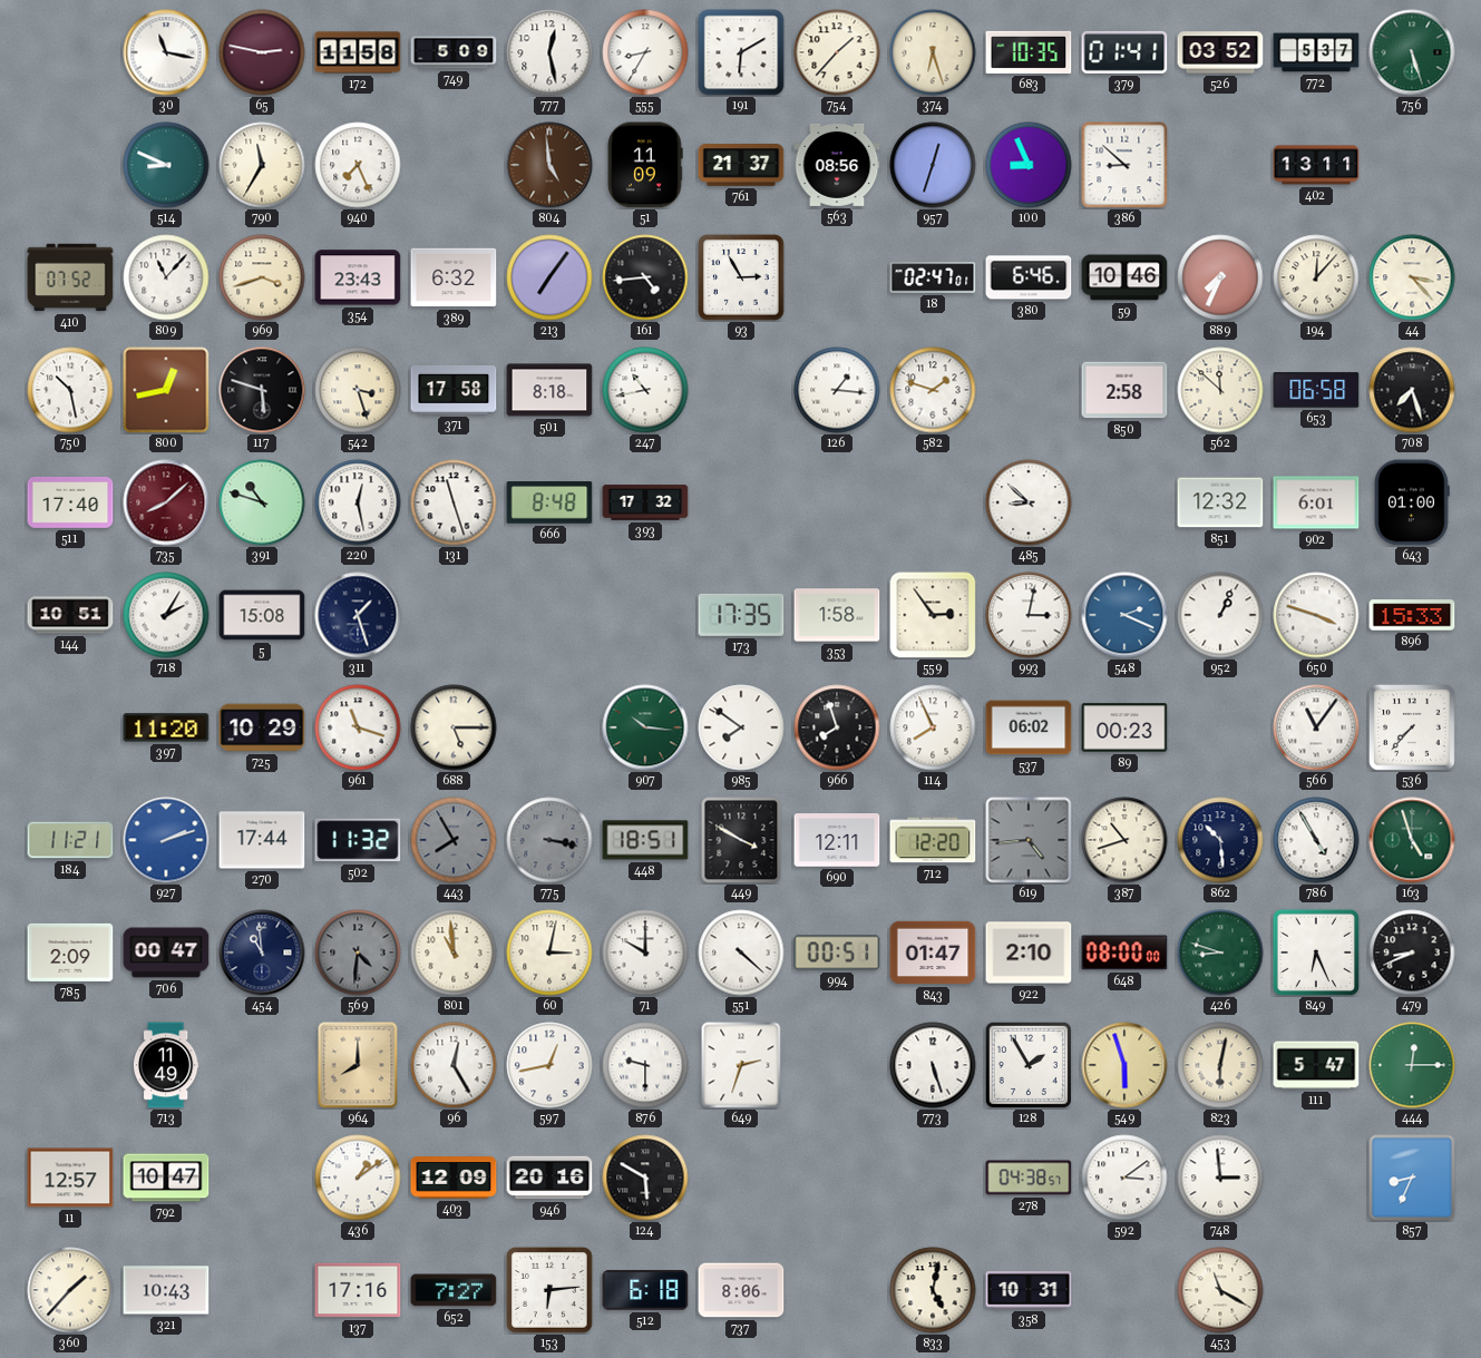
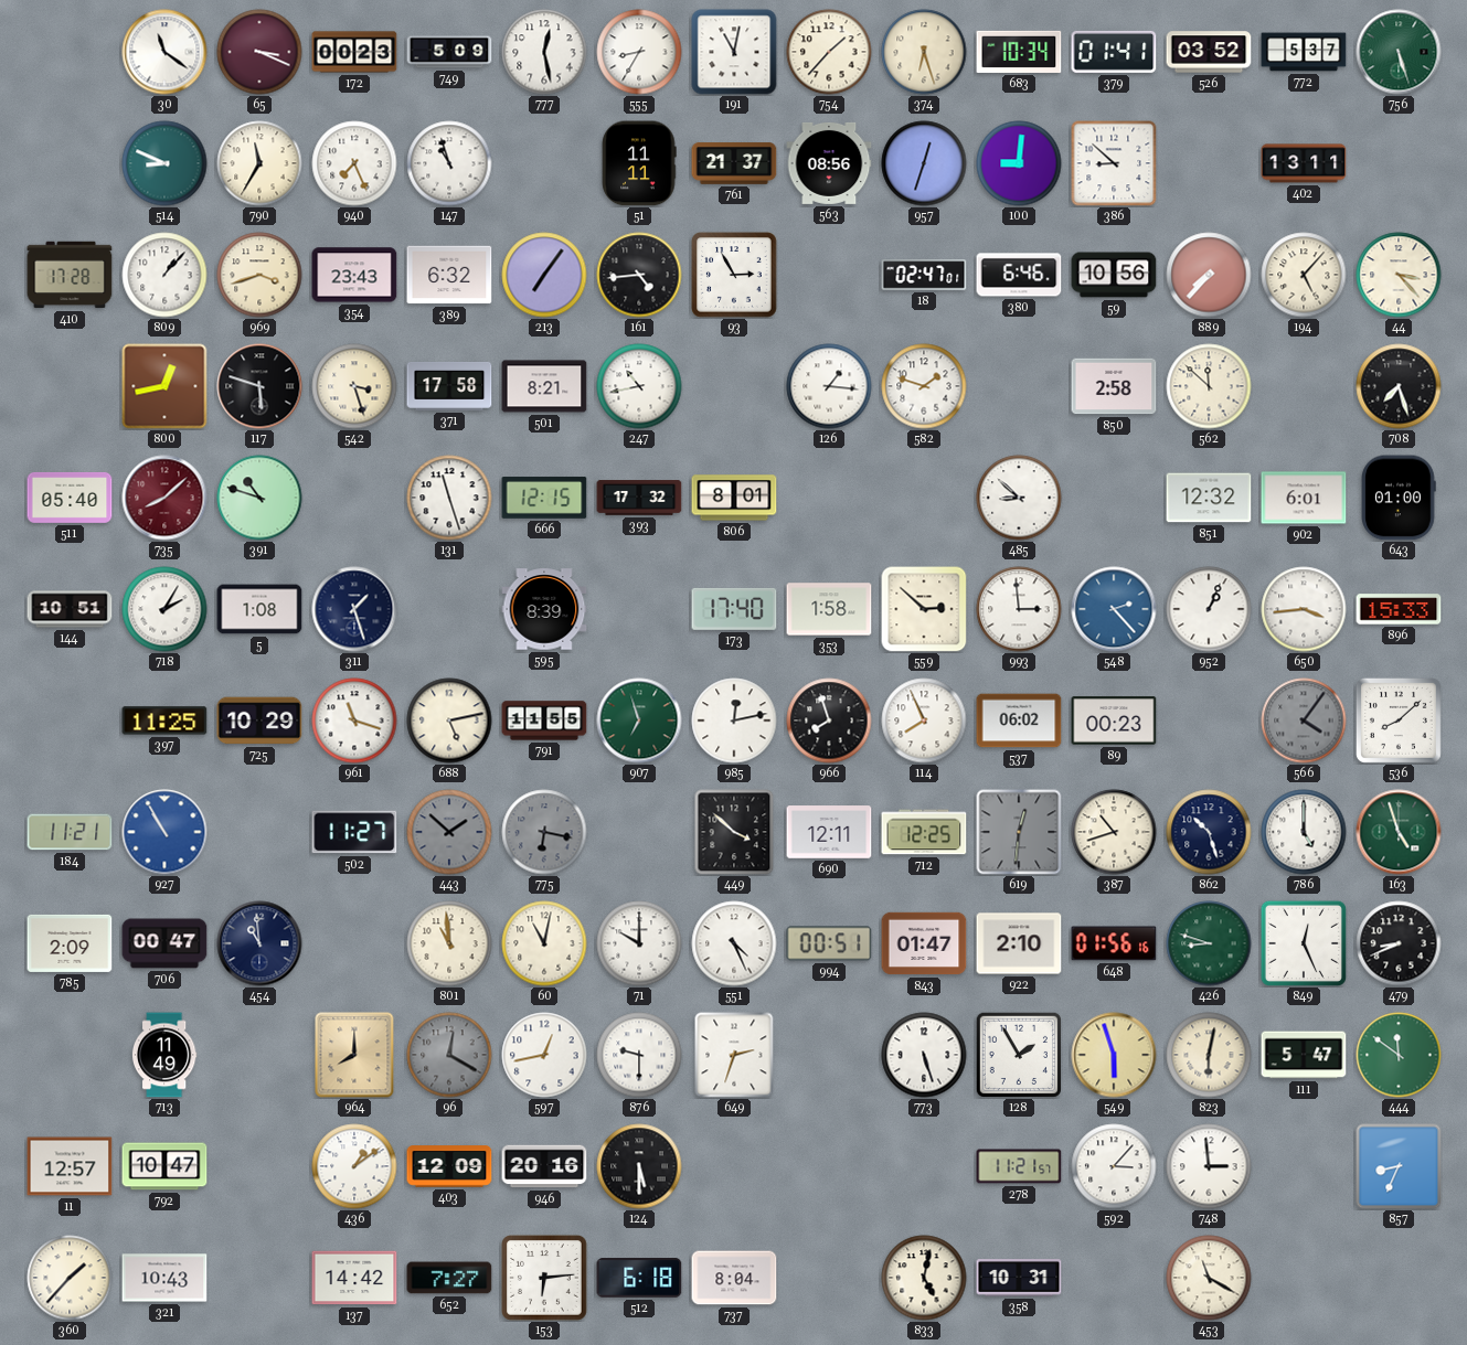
30: 11:17 -> 11:21
65: 2:47 -> 3:19
172: 11:58 -> 00:23
191: 6:10 -> 11:02
683: 10:35 -> 10:34
147: none -> 10:57
804: 4:59 -> none
51: 11:09 -> 11:11
100: 8:56 -> 9:01
410: 07:52 -> 17:28
809: 11:07 -> 1:07
59: 10:46 -> 10:56
889: 7:34 -> 7:37
194: 12:07 -> 5:07
750: 10:28 -> none
501: 8:18 -> 8:21
653: 06:58 -> none
511: 17:40 -> 05:40
220: 12:28 -> none
666: 8:48 -> 12:15
806: none -> 8:01
5: 15:08 -> 1:08
595: none -> 8:39
173: 17:35 -> 17:40
559: 2:54 -> 2:52
993: 3:02 -> 2:59
548: 2:19 -> 2:23
650: 3:48 -> 3:44
397: 11:20 -> 11:25
688: 5:15 -> 5:13
791: none -> 11:55
907: 10:16 -> 6:57
985: 7:51 -> 12:13
566: 11:06 -> 4:06
566 dial: white -> grey
536: 7:37 -> 8:08
927: 2:12 -> 10:55
270: 17:44 -> none
502: 11:32 -> 11:27
443: 7:55 -> 1:52
775: 3:17 -> 6:17
448: 18:51 -> none
449: 3:50 -> 3:52
712: 12:20 -> 12:25
619: 4:44 -> 12:31
862: 10:29 -> 10:27
786: 4:55 -> 5:00
569: 4:31 -> none
60: 3:02 -> 11:02
551: 4:22 -> 4:26
648: 08:00 -> 01:56
849: 6:26 -> 12:26
96: 12:25 -> 12:20
96 dial: white -> grey
444: 12:15 -> 11:51
124: 5:50 -> 5:30
278: 04:38 -> 11:21
592: 3:09 -> 3:07
137: 17:16 -> 14:42
737: 8:06 -> 8:04
